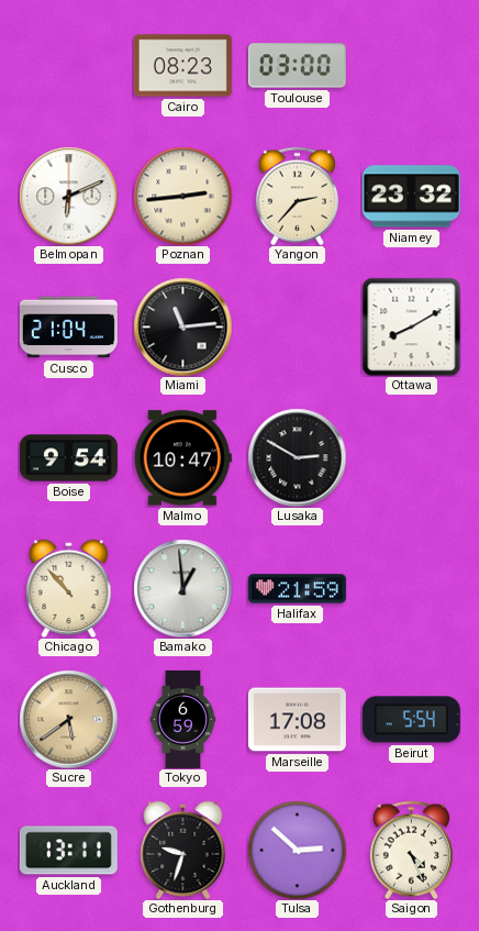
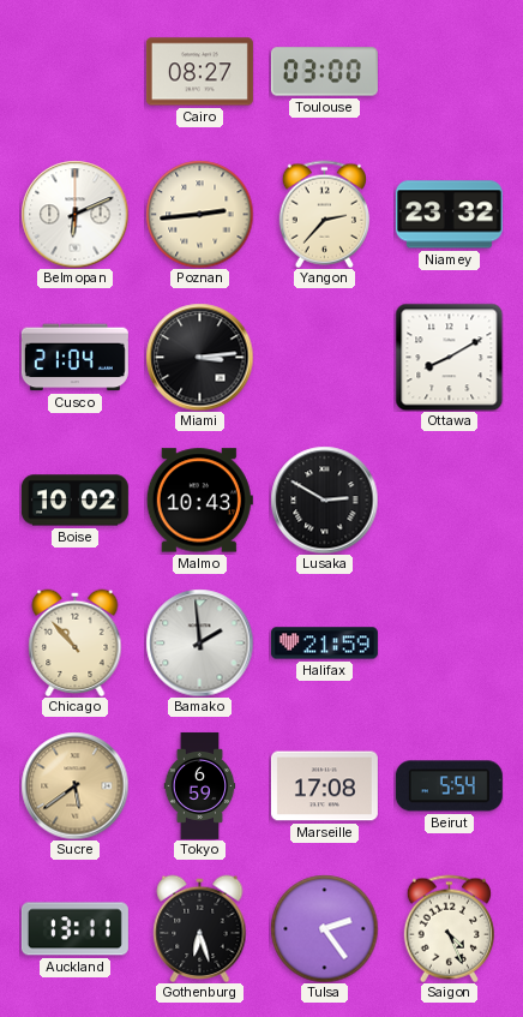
Cairo: 08:23 -> 08:27
Miami: 11:14 -> 3:14
Boise: 9:54 -> 10:02
Malmo: 10:47 -> 10:43
Bamako: 12:59 -> 1:59
Gothenburg: 9:33 -> 6:27
Tulsa: 2:52 -> 2:24
